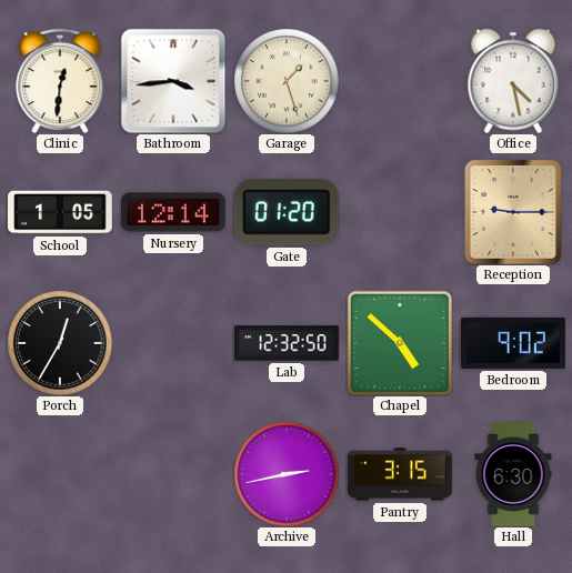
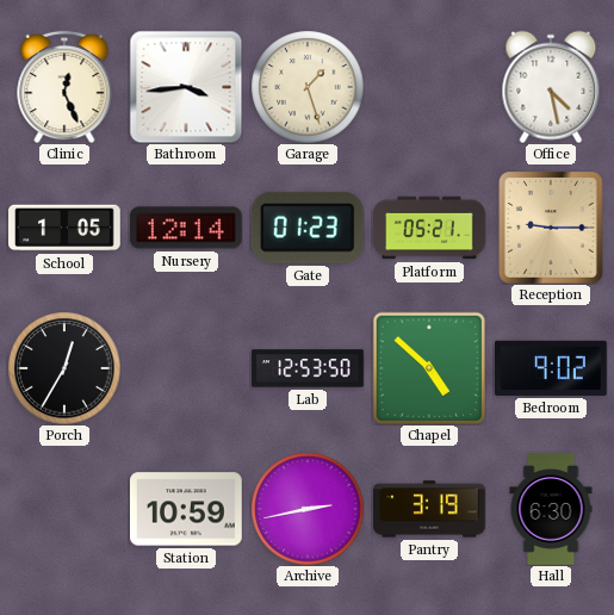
Clinic: 12:31 -> 12:26
Gate: 01:20 -> 01:23
Platform: none -> 05:21
Lab: 12:32 -> 12:53
Station: none -> 10:59
Pantry: 3:15 -> 3:19
